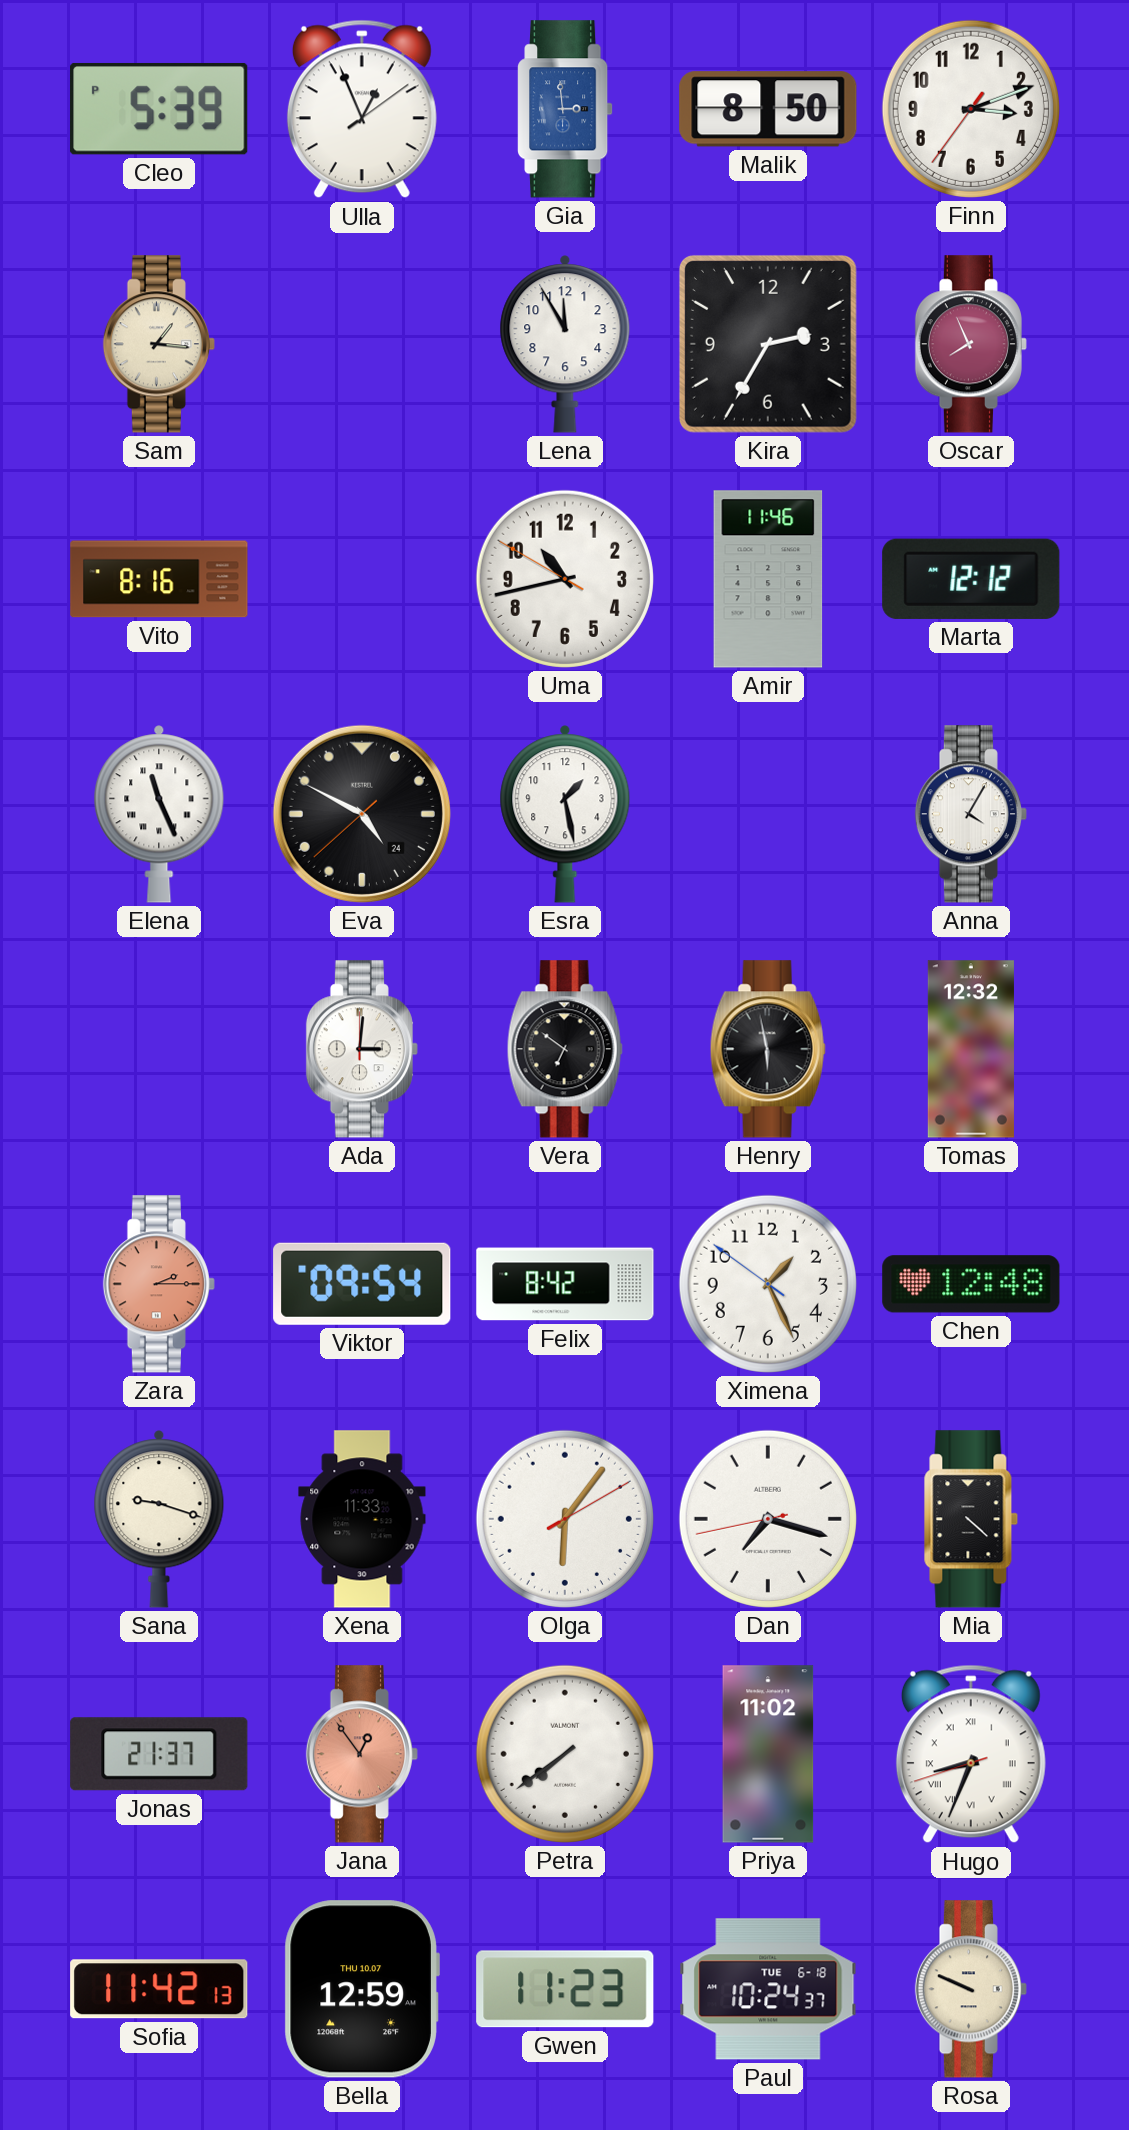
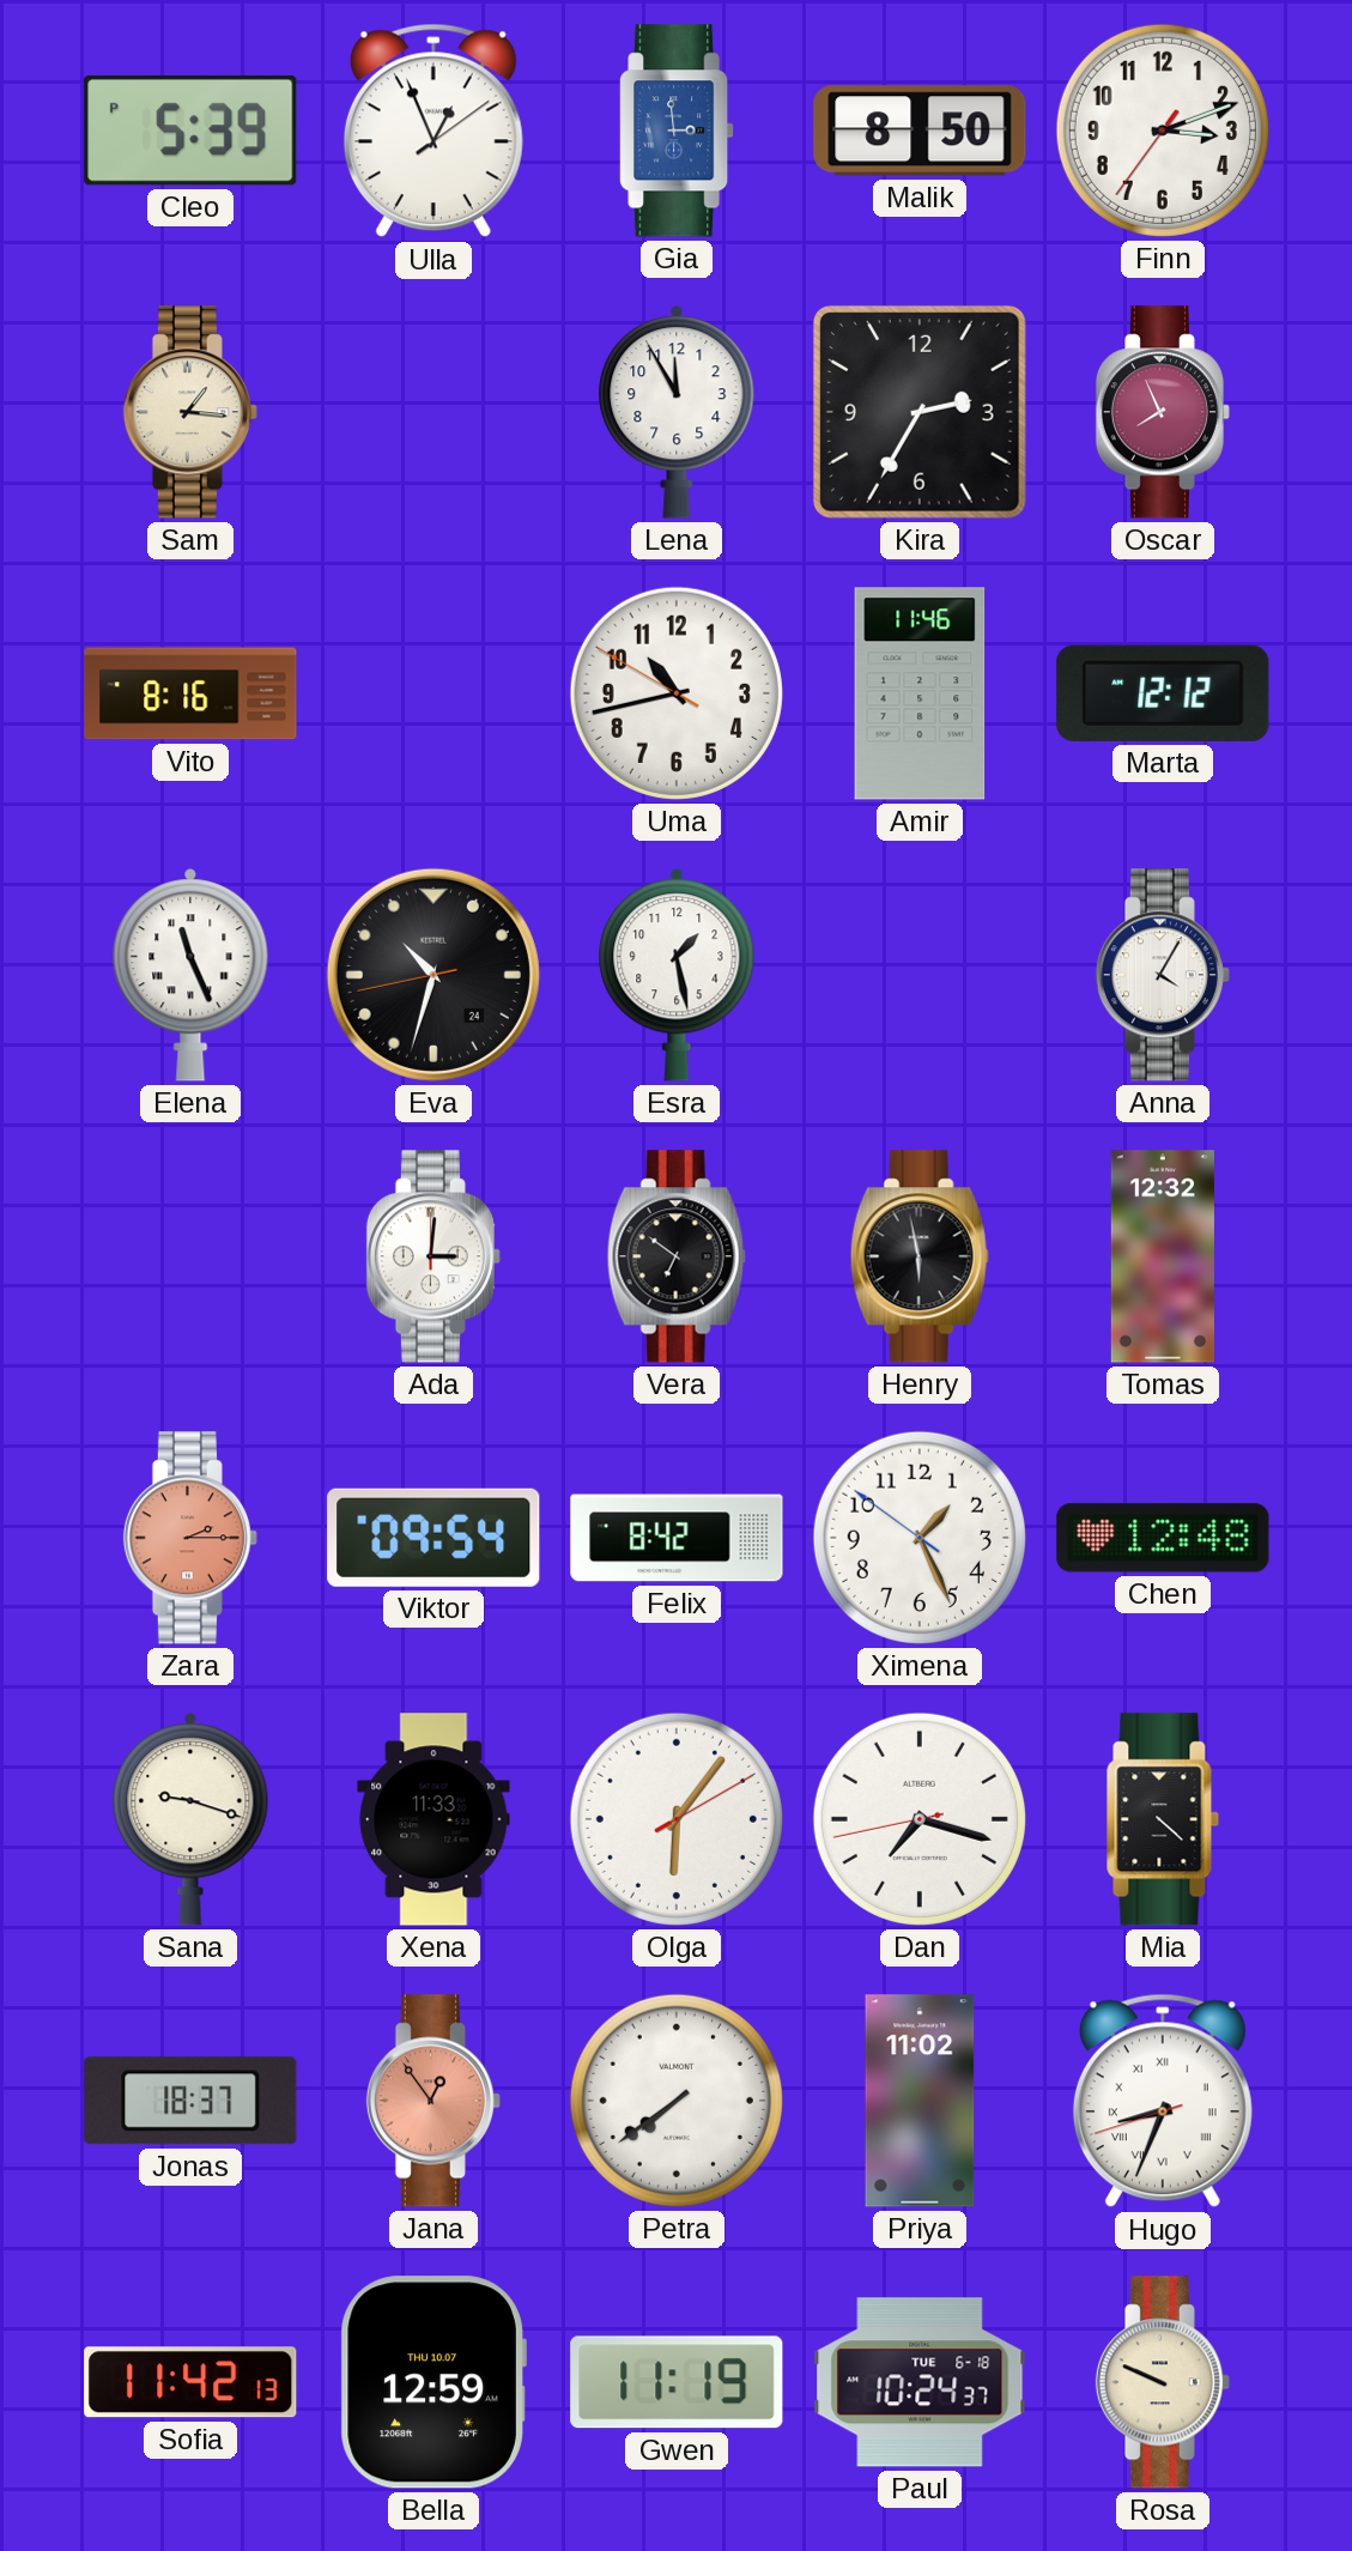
Eva: 4:49 -> 10:32
Jonas: 21:37 -> 18:37
Gwen: 11:23 -> 11:19
